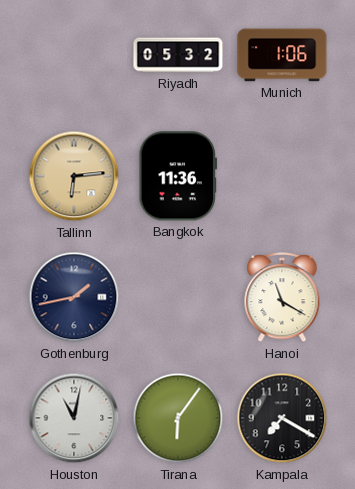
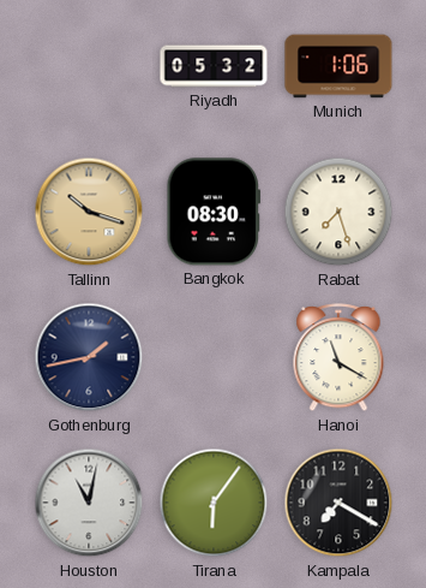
Tallinn: 6:14 -> 10:18
Bangkok: 11:36 -> 08:30
Rabat: none -> 7:27
